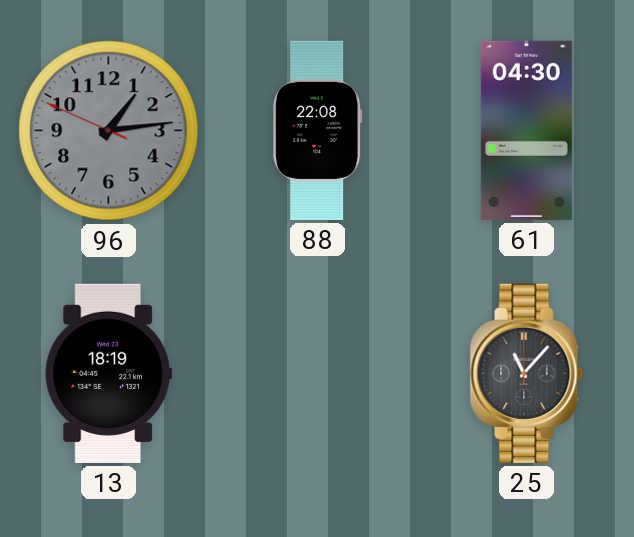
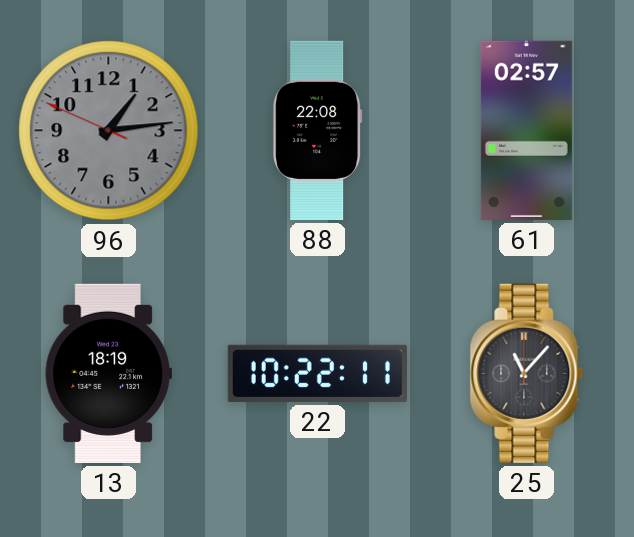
61: 04:30 -> 02:57
22: none -> 10:22
